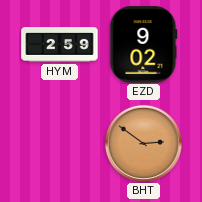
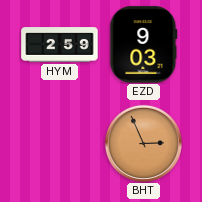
EZD: 9:02 -> 9:03
BHT: 2:51 -> 2:56
